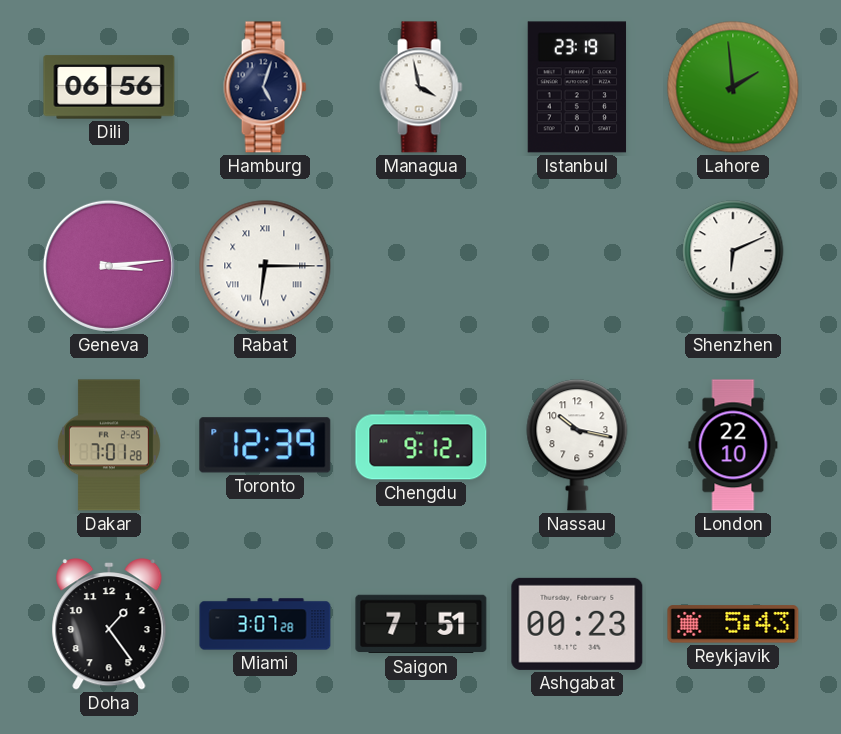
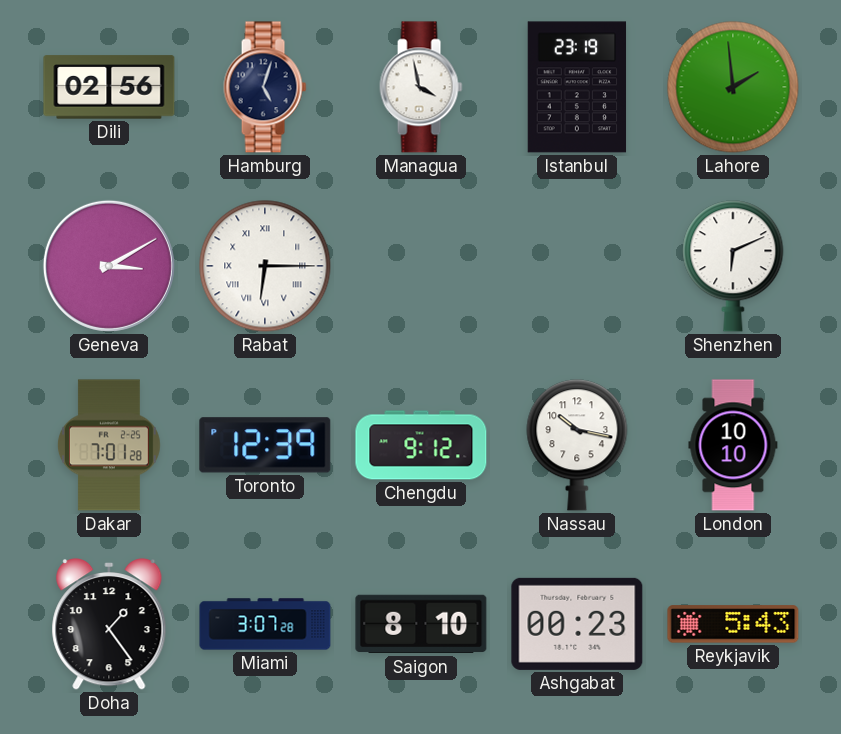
Dili: 06:56 -> 02:56
Geneva: 3:14 -> 3:10
London: 22:10 -> 10:10
Saigon: 7:51 -> 8:10
